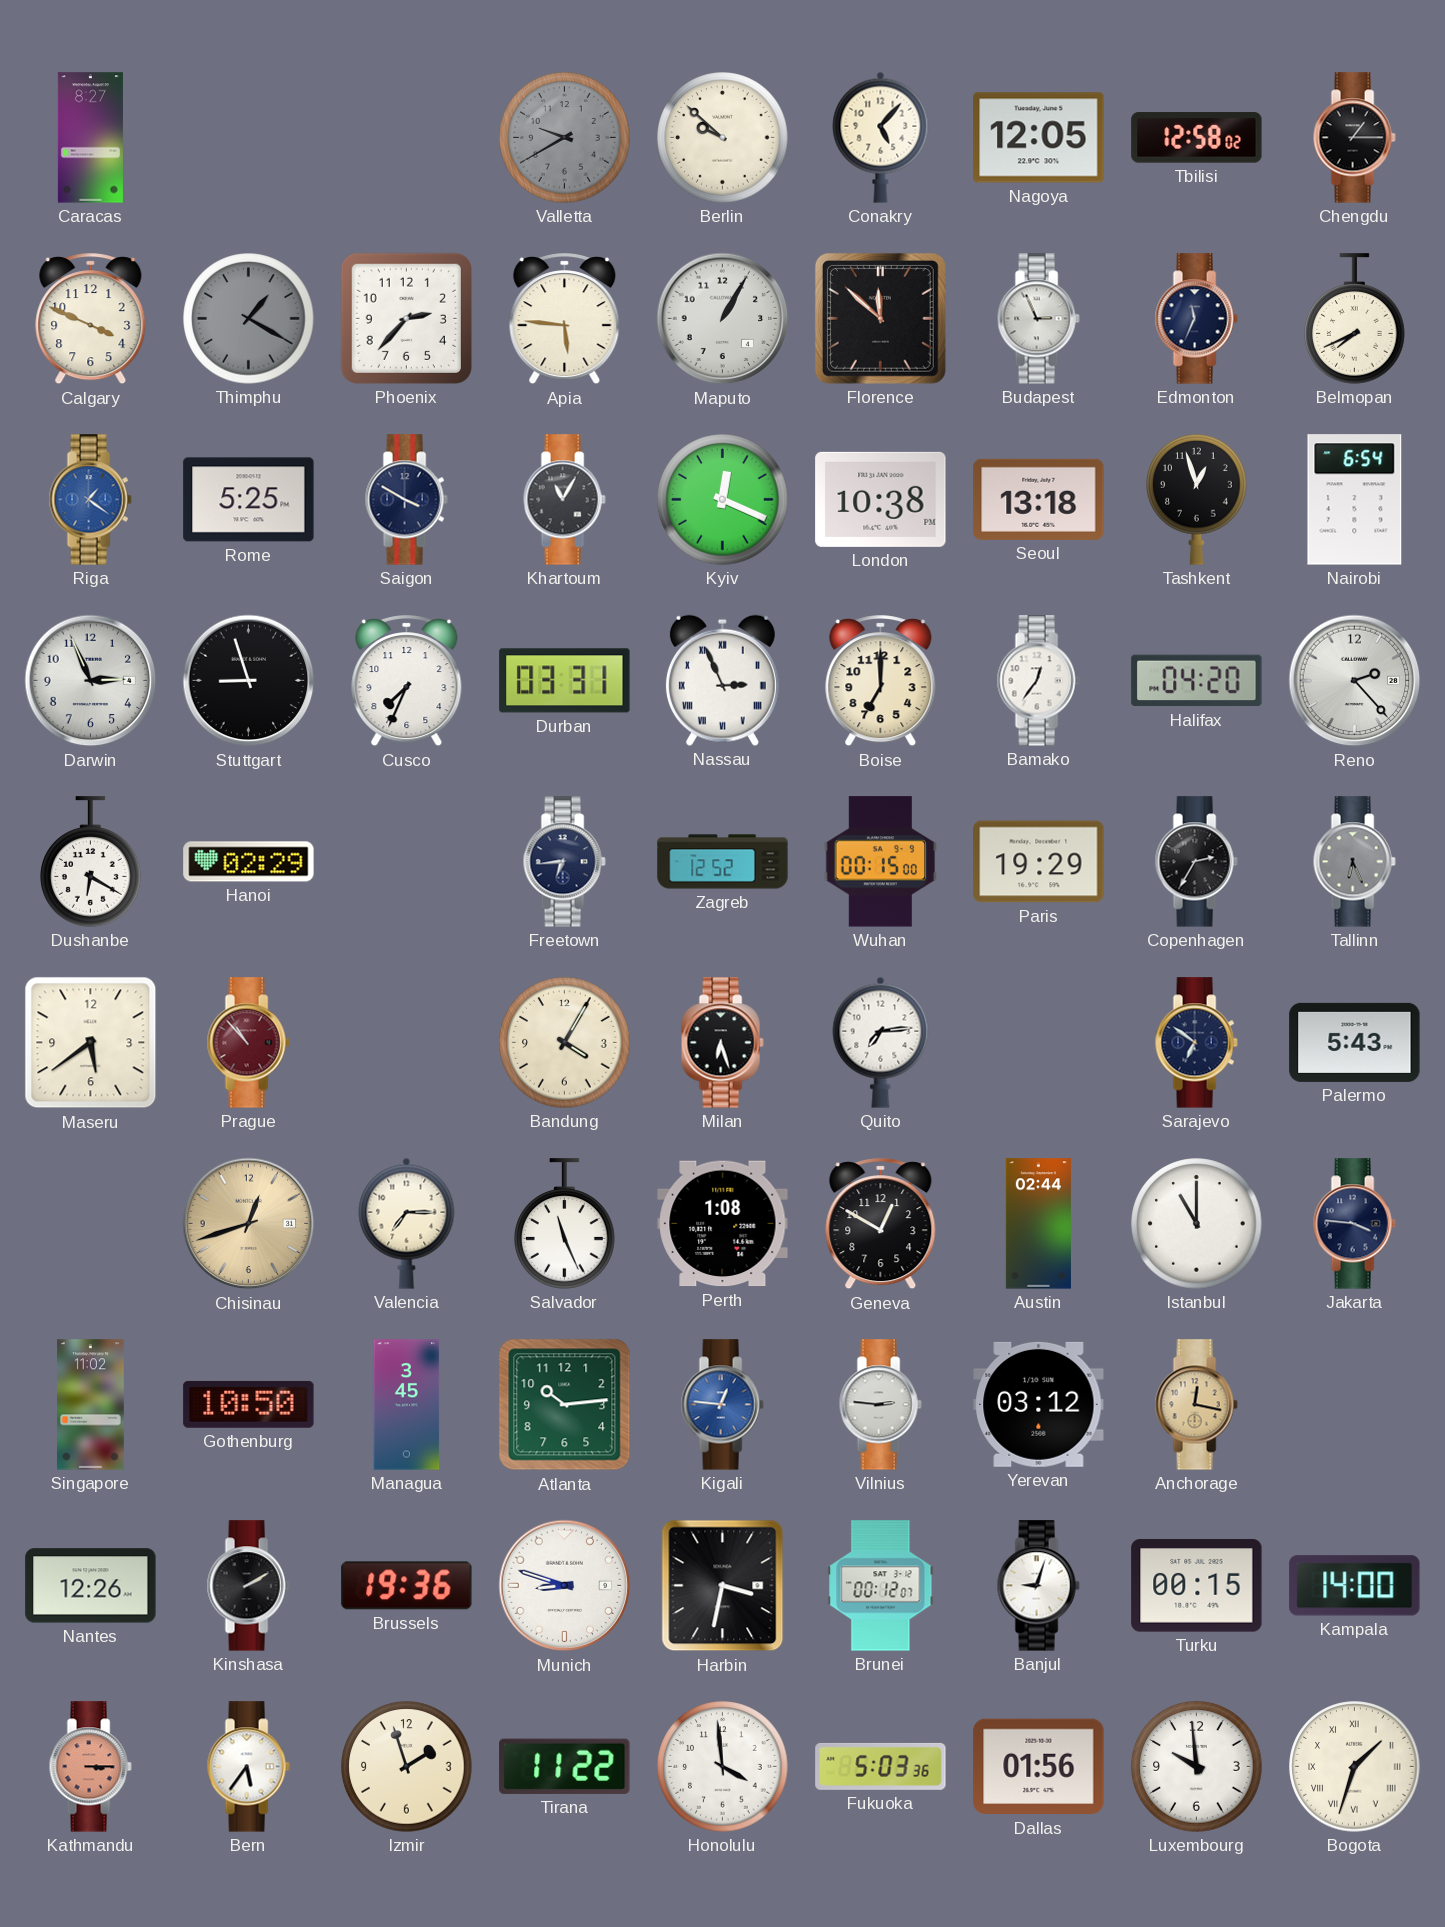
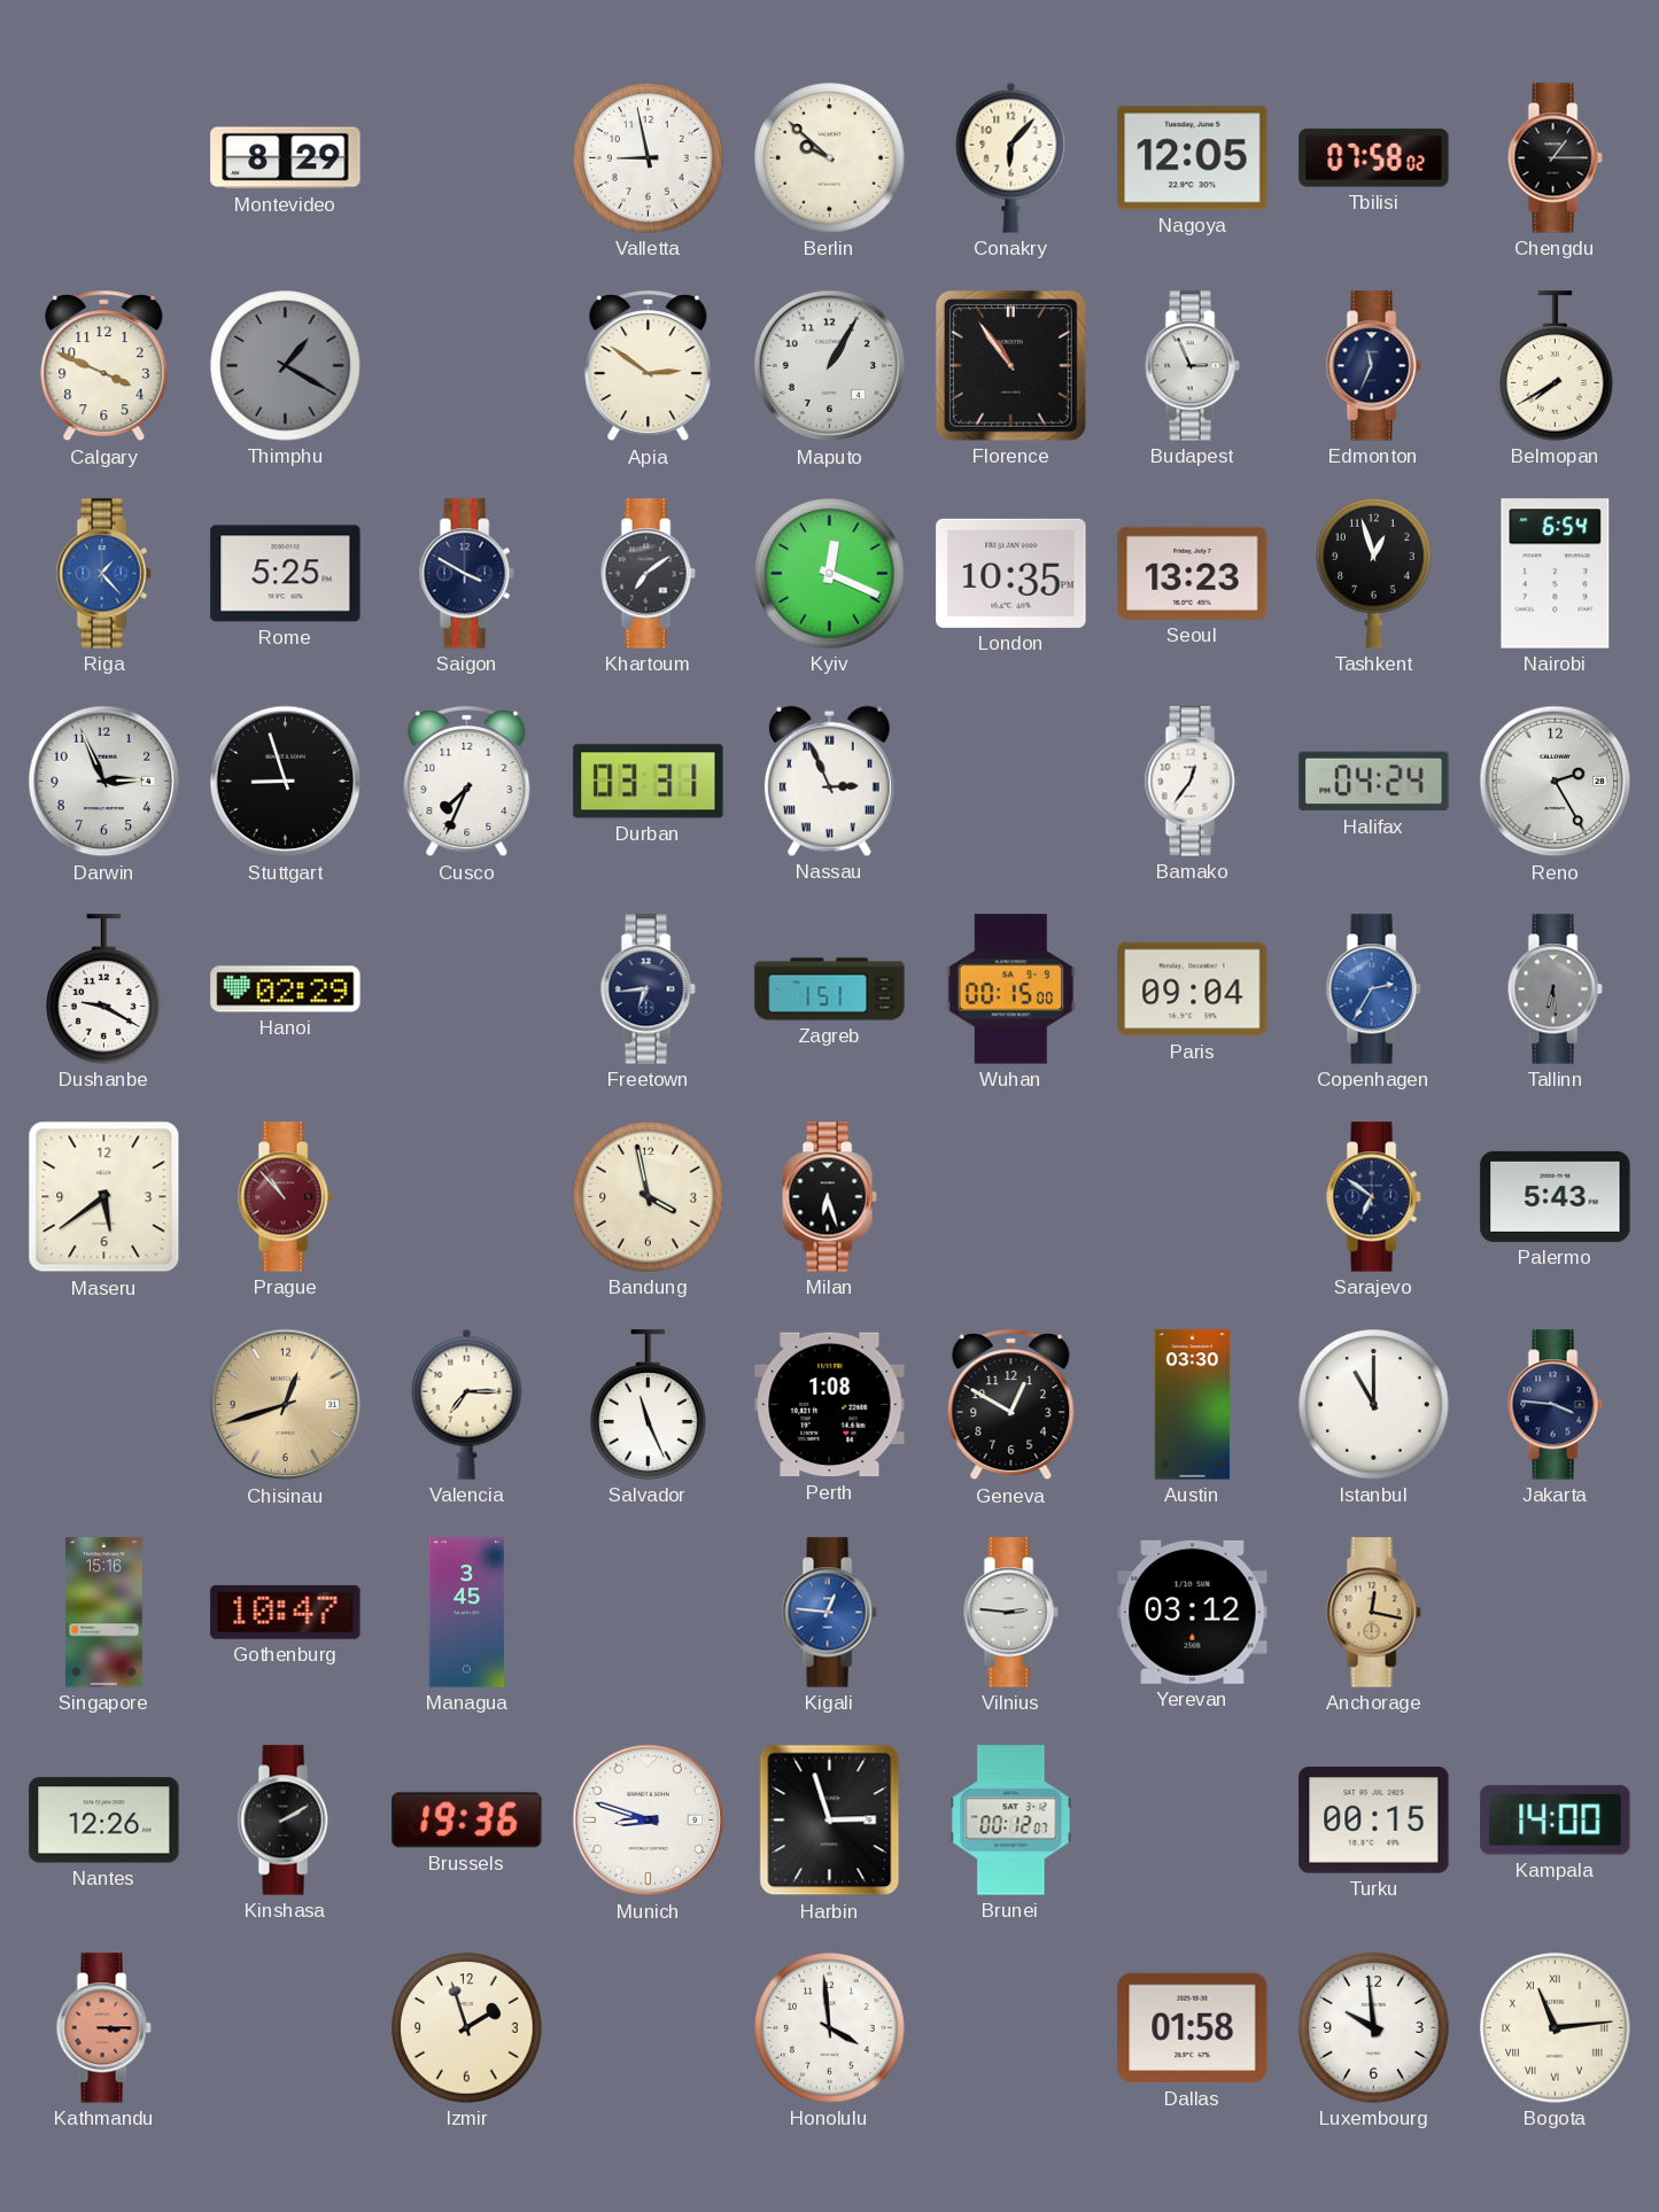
Caracas: 8:27 -> none
Montevideo: none -> 8:29
Valletta: 9:40 -> 8:58
Valletta dial: grey -> white
Conakry: 5:07 -> 6:07
Tbilisi: 12:58 -> 07:58
Phoenix: 2:37 -> none
Apia: 5:46 -> 2:51
Florence: 11:52 -> 10:54
Belmopan: 7:41 -> 7:40
Riga: 1:21 -> 1:23
Khartoum: 11:05 -> 7:09
London: 10:38 -> 10:35
Seoul: 13:18 -> 13:23
Boise: 7:00 -> none
Halifax: 04:20 -> 04:24
Reno: 2:23 -> 2:25
Dushanbe: 6:20 -> 9:20
Zagreb: 12:52 -> 1:51
Paris: 19:29 -> 09:04
Copenhagen dial: black -> blue
Tallinn: 6:26 -> 6:29
Bandung: 4:05 -> 3:58
Quito: 7:14 -> none
Austin: 02:44 -> 03:30
Singapore: 11:02 -> 15:16
Gothenburg: 10:50 -> 10:47
Atlanta: 10:14 -> none
Harbin: 3:32 -> 2:57
Banjul: 9:03 -> none
Bern: 5:36 -> none
Tirana: 11:22 -> none
Fukuoka: 5:03 -> none
Dallas: 01:56 -> 01:58
Bogota: 1:33 -> 11:14
